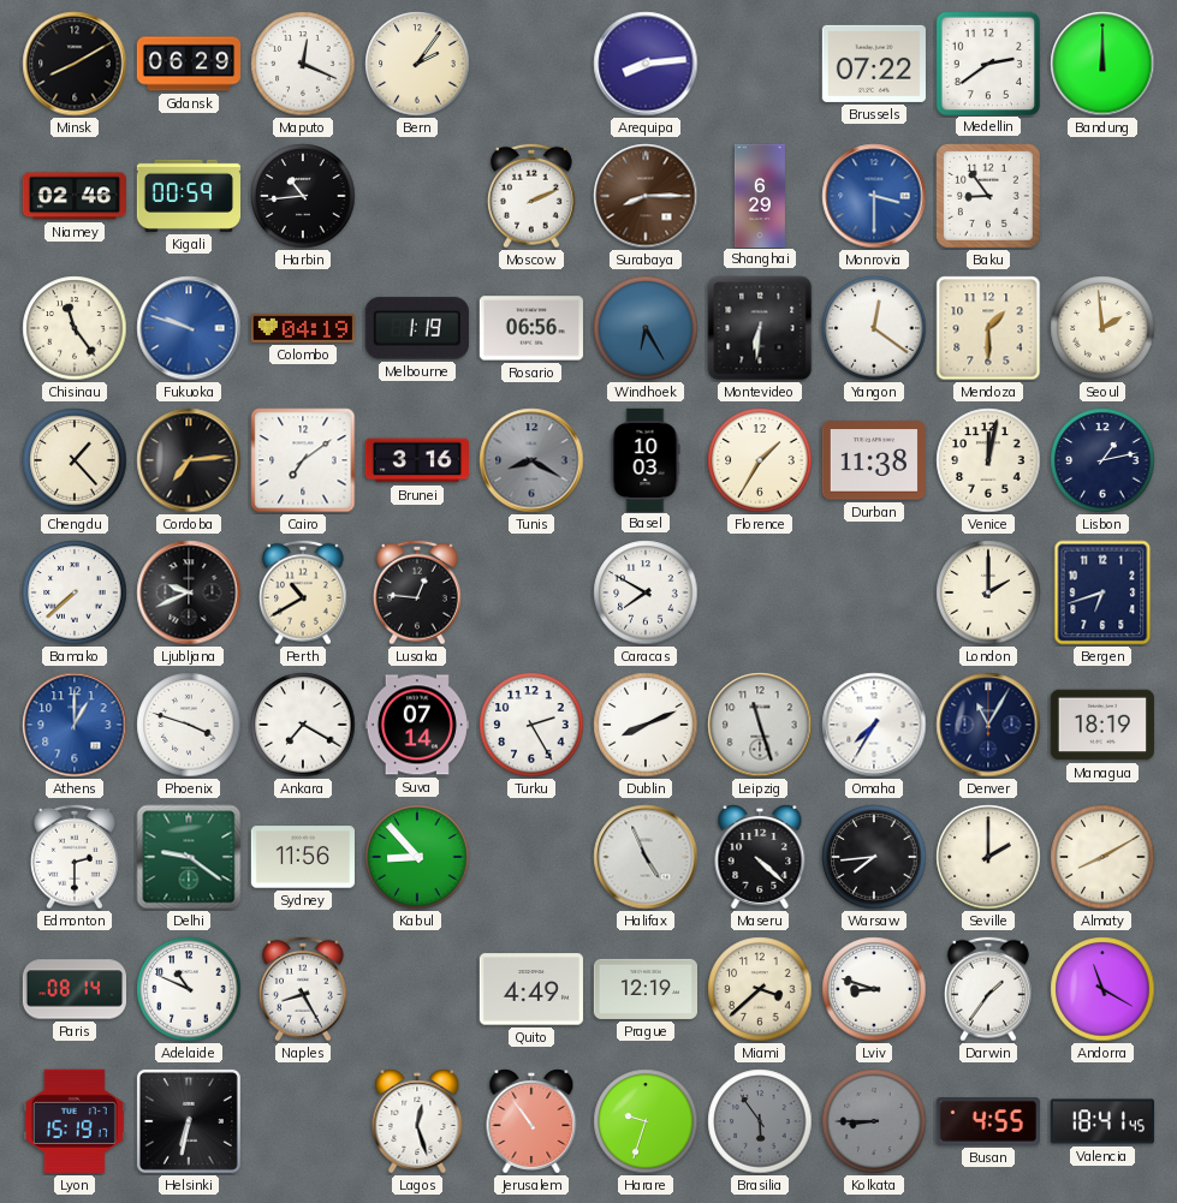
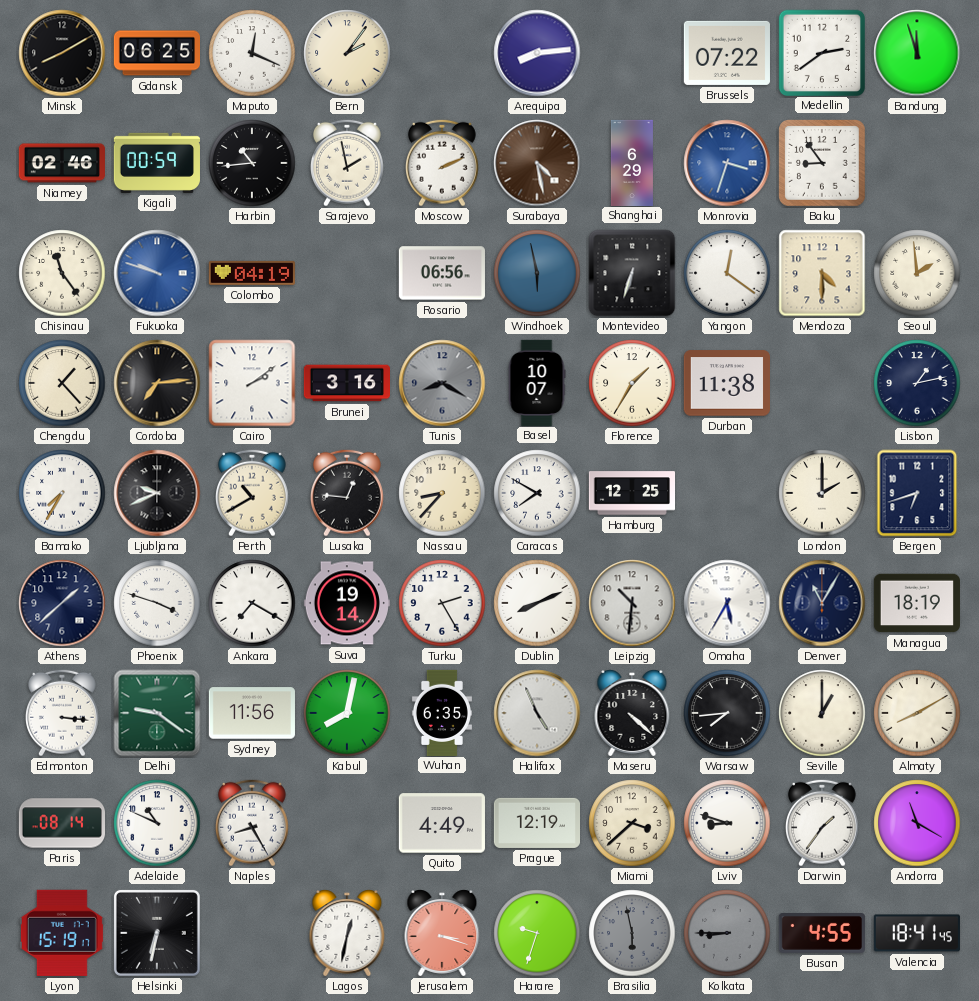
Gdansk: 06:29 -> 06:25
Bandung: 12:00 -> 11:57
Sarajevo: none -> 1:58
Surabaya: 8:15 -> 4:28
Monrovia: 3:30 -> 3:33
Melbourne: 1:19 -> none
Windhoek: 6:25 -> 5:58
Montevideo: 6:31 -> 6:33
Mendoza: 1:30 -> 4:30
Cairo: 7:09 -> 2:09
Basel: 10:03 -> 10:07
Venice: 12:02 -> none
Bamako: 7:38 -> 7:35
Nassau: none -> 8:37
Hamburg: none -> 12:25
Athens: 1:00 -> 1:38
Athens dial: blue -> navy
Suva: 07:14 -> 19:14
Leipzig: 11:27 -> 10:31
Omaha: 7:35 -> 5:35
Edmonton: 2:30 -> 3:16
Kabul: 8:53 -> 8:02
Wuhan: none -> 6:35
Seville: 2:00 -> 1:00
Lagos: 12:27 -> 12:32
Jerusalem: 10:54 -> 3:18
Brasilia: 5:54 -> 5:58
